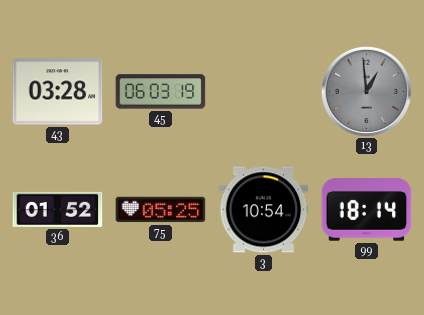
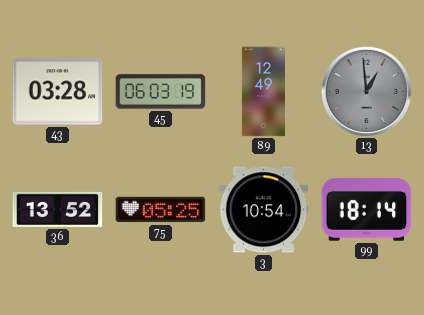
89: none -> 12:49
36: 01:52 -> 13:52
